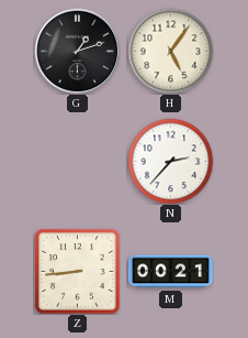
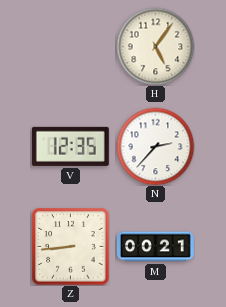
G: 1:12 -> none
V: none -> 12:35
